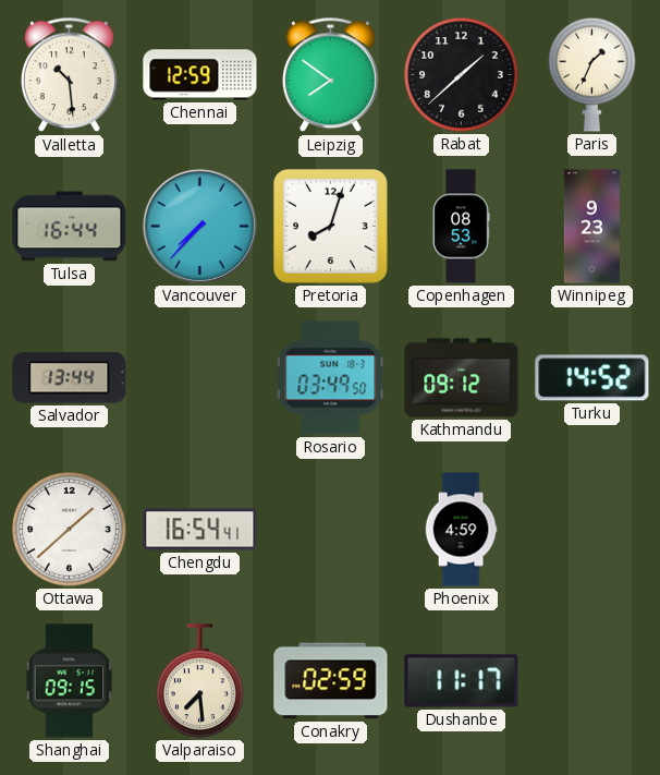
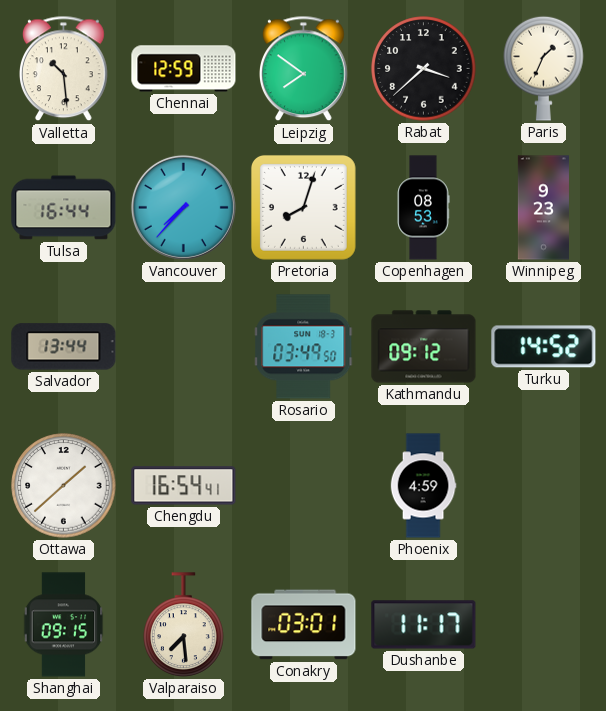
Rabat: 1:38 -> 3:38
Conakry: 02:59 -> 03:01
